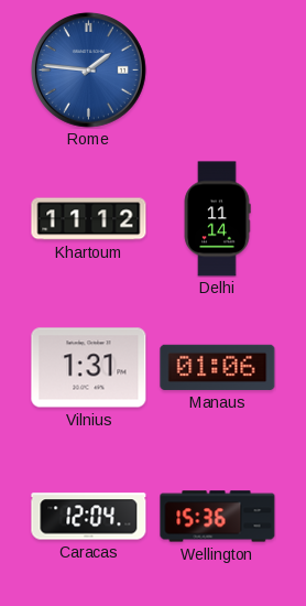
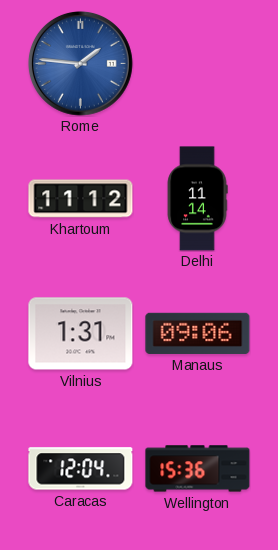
Manaus: 01:06 -> 09:06
